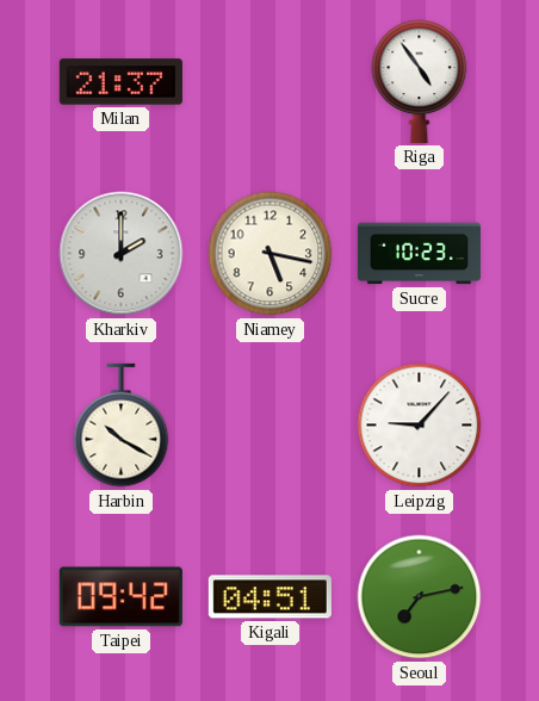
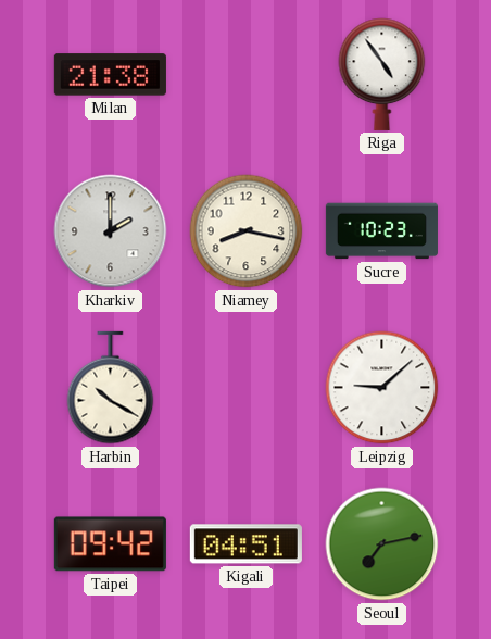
Milan: 21:37 -> 21:38
Niamey: 5:17 -> 8:17
Leipzig: 9:07 -> 9:08
